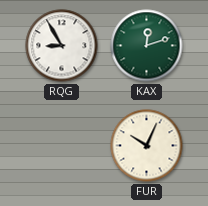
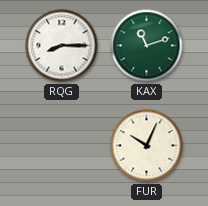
RQG: 8:55 -> 8:15
KAX: 12:12 -> 11:12
